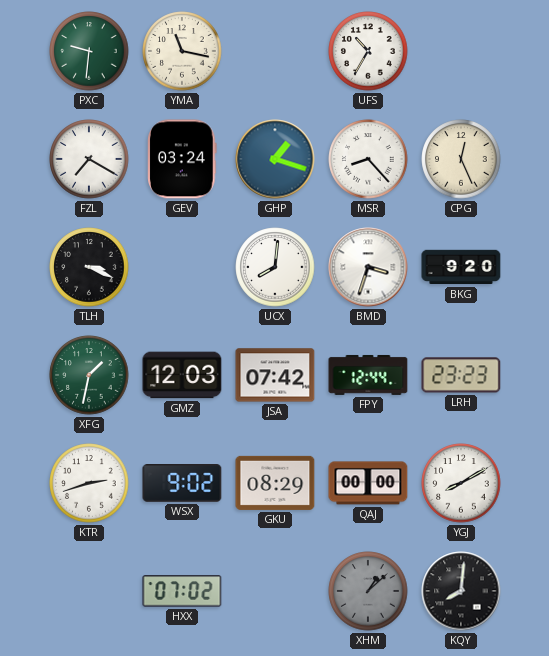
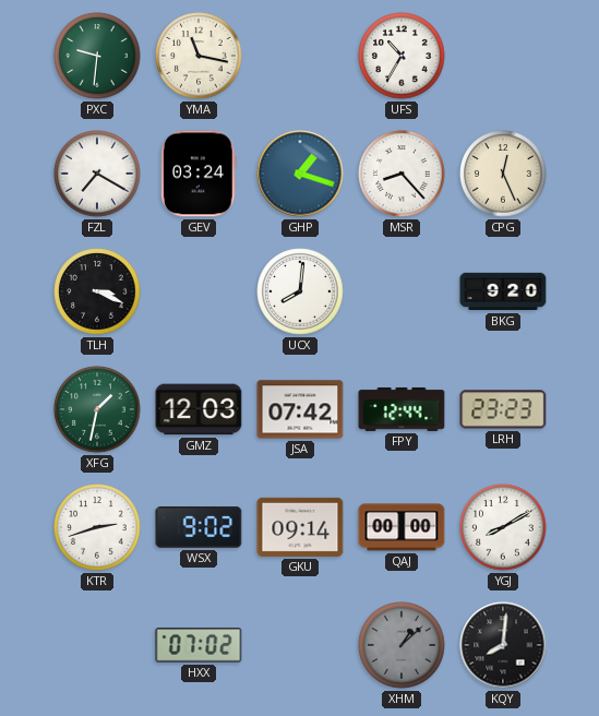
BMD: 3:33 -> none
GKU: 08:29 -> 09:14
